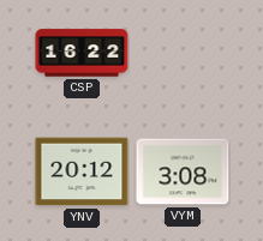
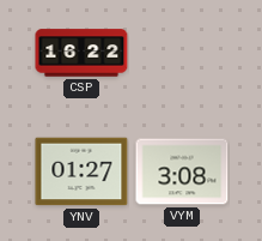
YNV: 20:12 -> 01:27
